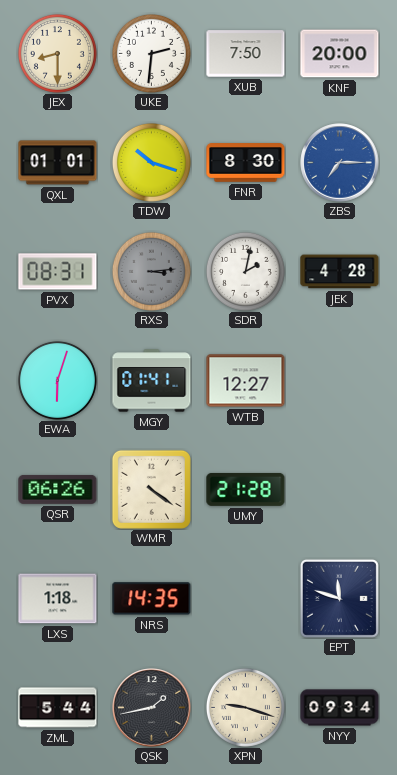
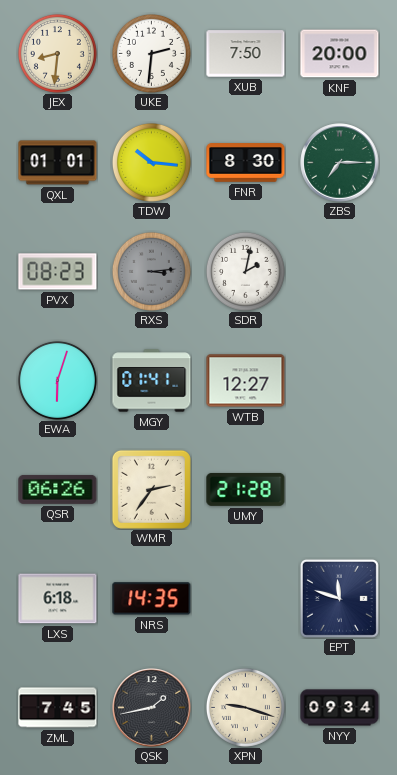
JEX: 8:30 -> 8:31
TDW: 10:18 -> 10:16
ZBS dial: blue -> green
PVX: 08:31 -> 08:23
JEK: 4:28 -> none
WMR: 4:21 -> 2:36
LXS: 1:18 -> 6:18
ZML: 5:44 -> 7:45
